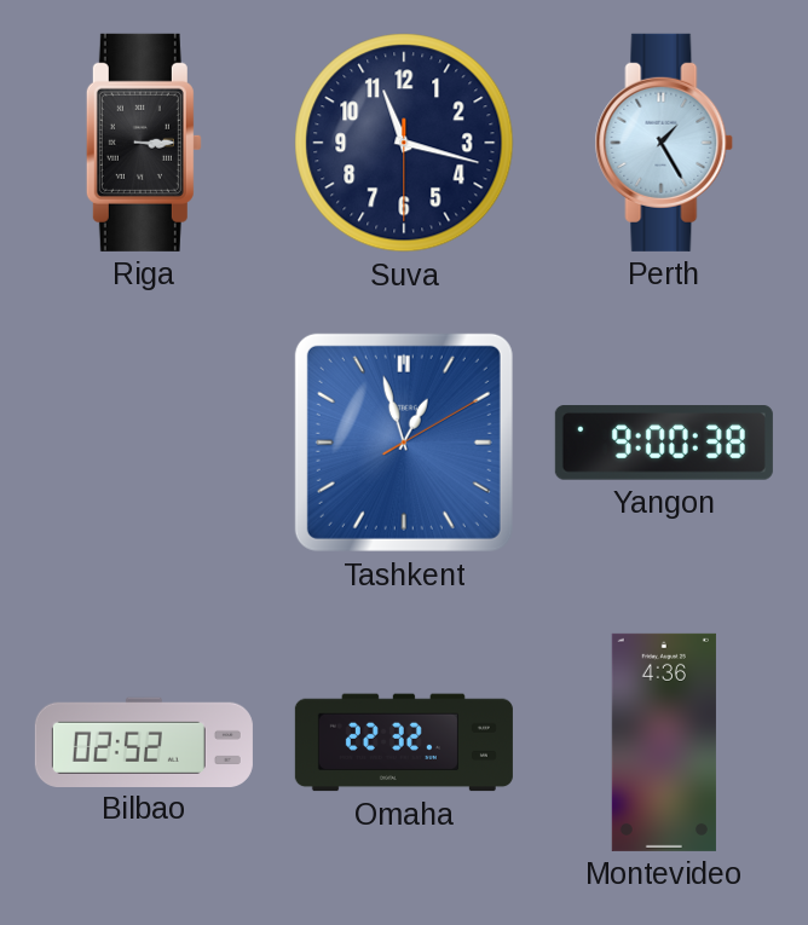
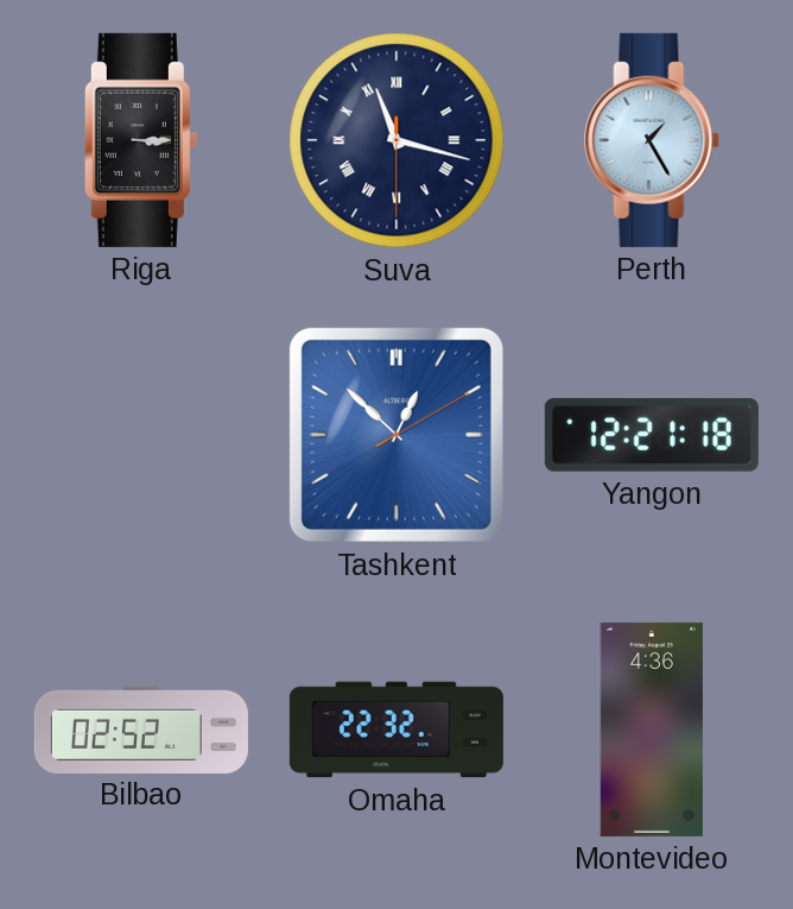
Suva numerals: Arabic -> Roman
Tashkent: 12:57 -> 12:52
Yangon: 9:00 -> 12:21
